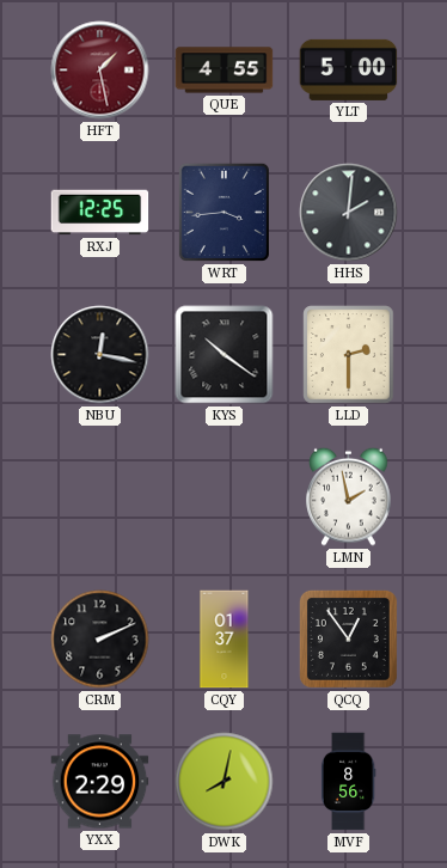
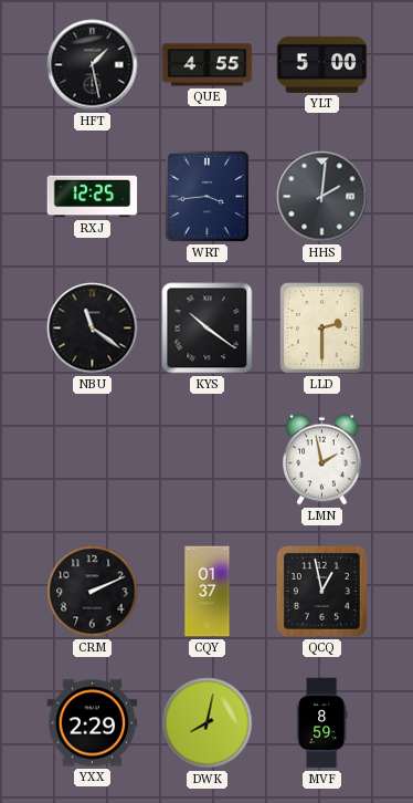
HFT dial: burgundy -> black
NBU: 12:17 -> 11:21
QCQ: 12:54 -> 12:58
MVF: 8:56 -> 8:59
